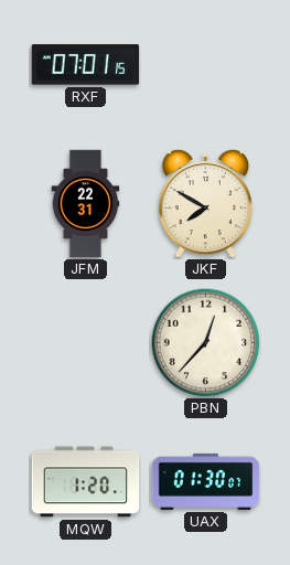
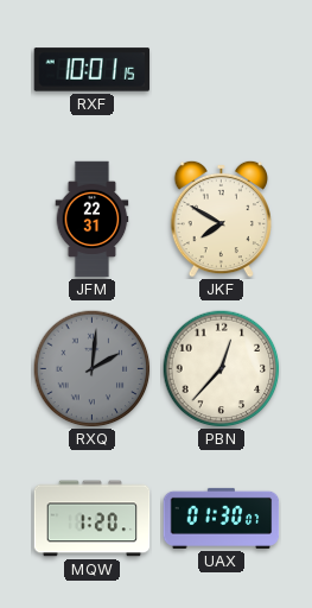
RXF: 07:01 -> 10:01
RXQ: none -> 2:01
